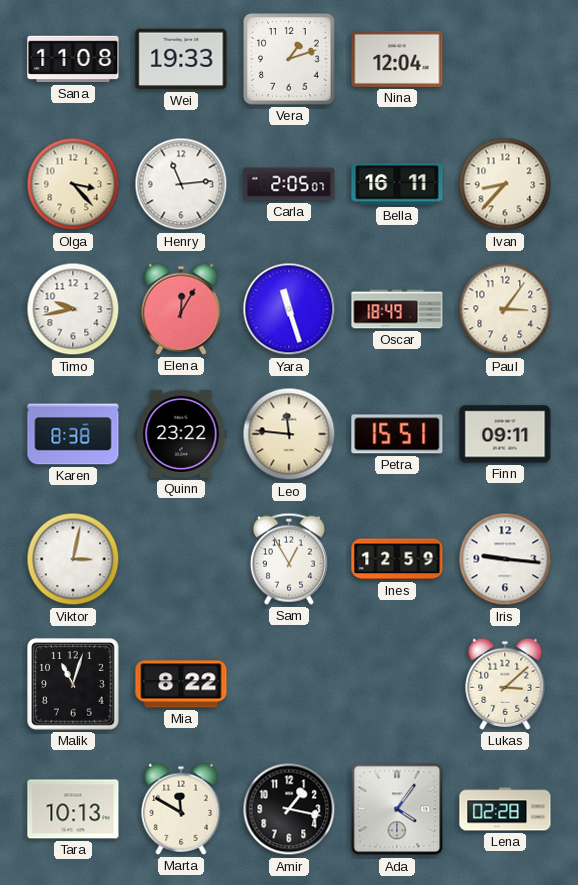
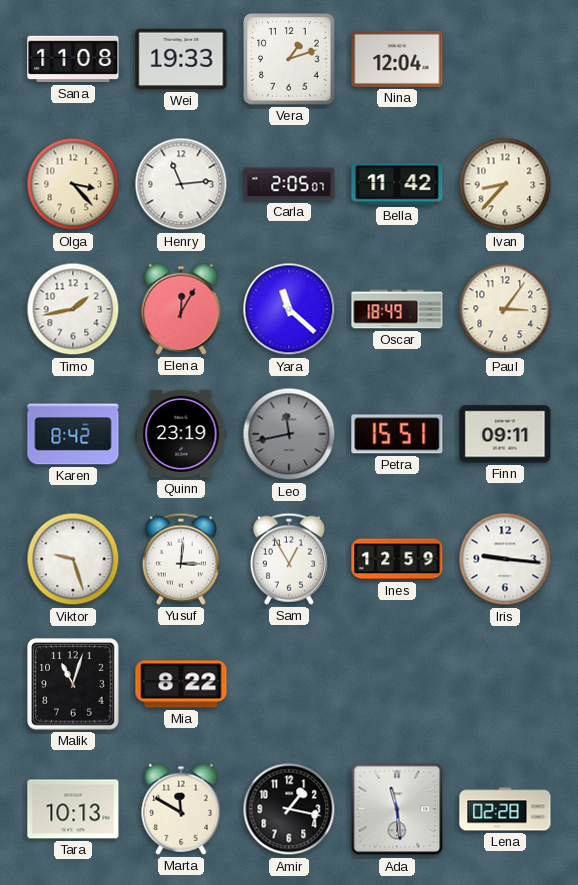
Bella: 16:11 -> 11:42
Timo: 9:43 -> 1:43
Yara: 11:27 -> 11:22
Karen: 8:38 -> 8:42
Quinn: 23:22 -> 23:19
Leo: 11:46 -> 11:43
Leo dial: cream -> grey
Viktor: 3:02 -> 9:27
Yusuf: none -> 3:01
Lukas: 3:08 -> none
Ada: 4:06 -> 11:29
